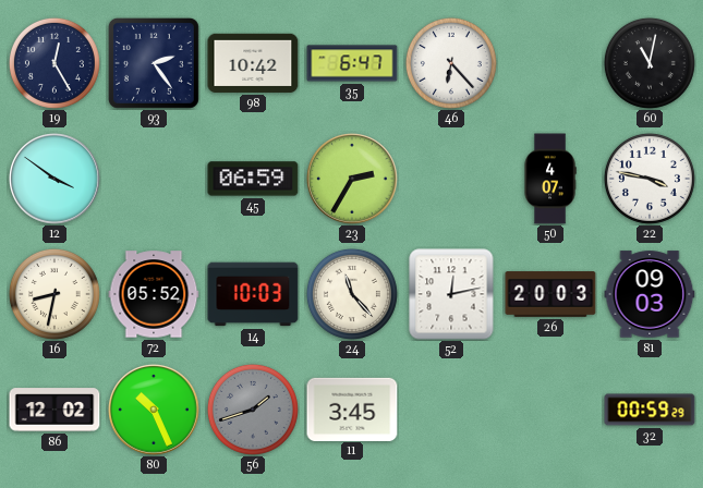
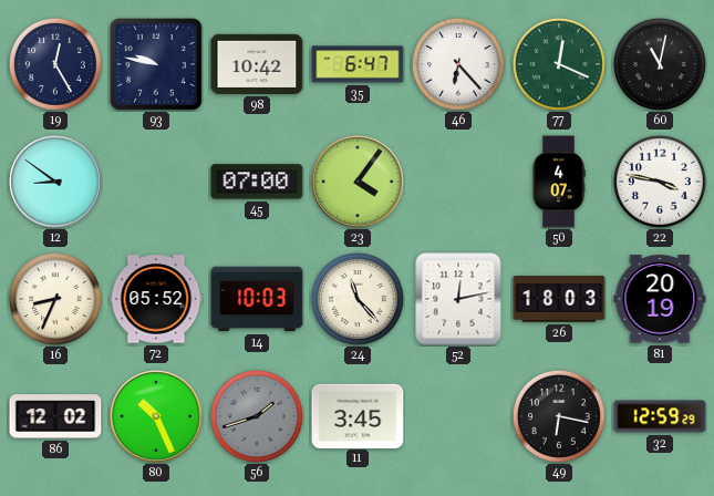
93: 2:24 -> 9:47
77: none -> 12:19
12: 3:51 -> 8:51
45: 06:59 -> 07:00
23: 2:35 -> 4:06
16: 8:32 -> 8:34
26: 20:03 -> 18:03
81: 09:03 -> 20:19
49: none -> 6:17
32: 00:59 -> 12:59
